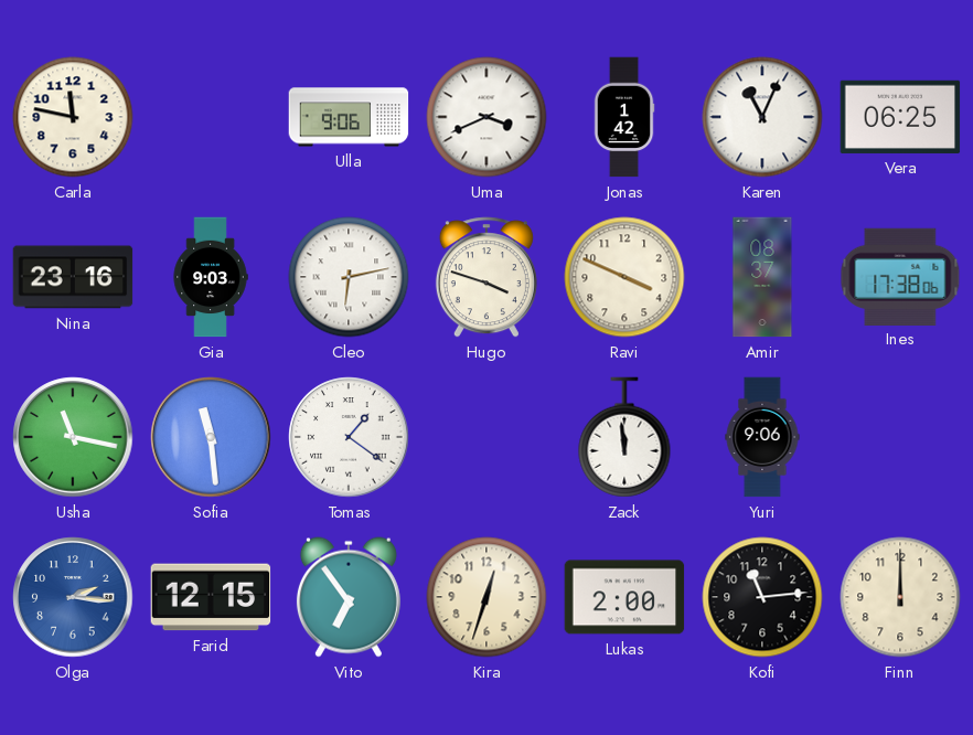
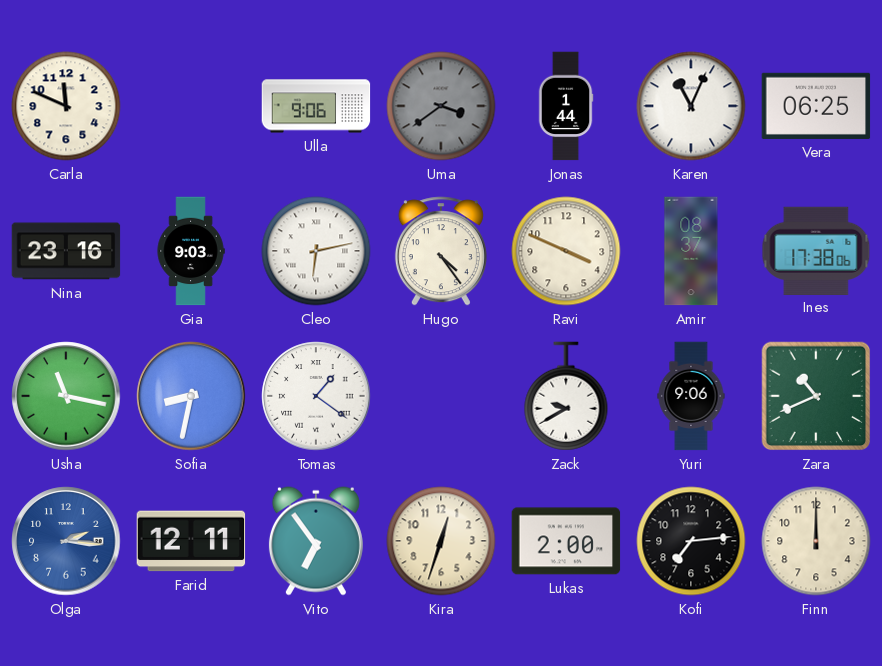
Carla: 11:47 -> 11:49
Uma: 3:41 -> 3:39
Uma dial: white -> grey
Jonas: 1:42 -> 1:44
Hugo: 3:48 -> 4:24
Sofia: 11:29 -> 8:32
Zack: 11:59 -> 9:40
Zara: none -> 10:41
Farid: 12:15 -> 12:11
Kofi: 11:14 -> 7:14
